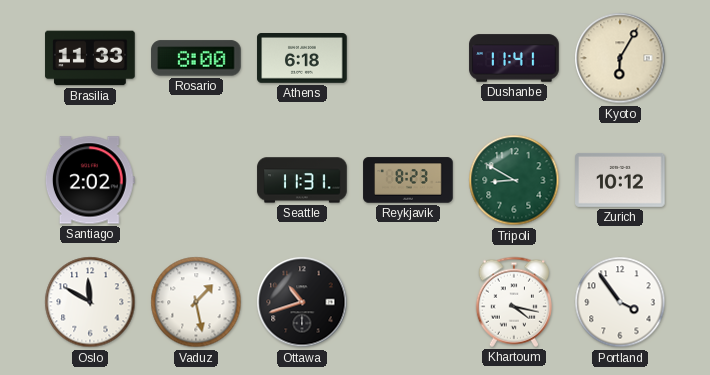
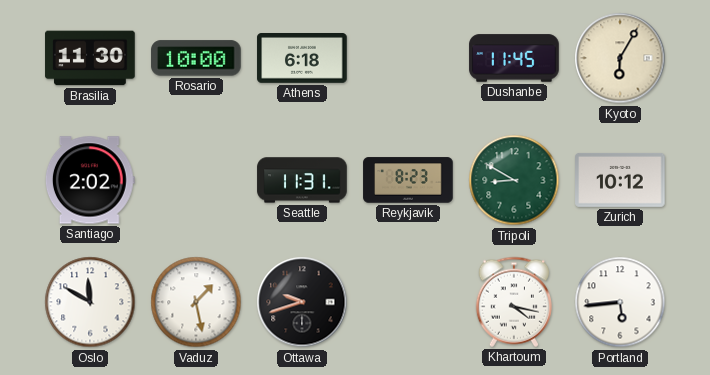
Brasilia: 11:33 -> 11:30
Rosario: 8:00 -> 10:00
Dushanbe: 11:41 -> 11:45
Ottawa: 10:42 -> 9:42
Portland: 3:54 -> 5:44
